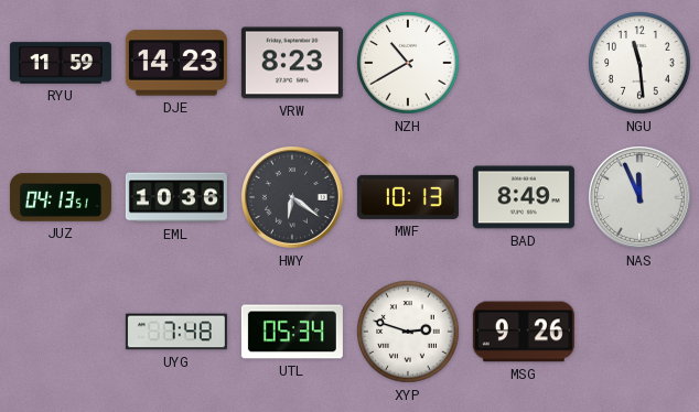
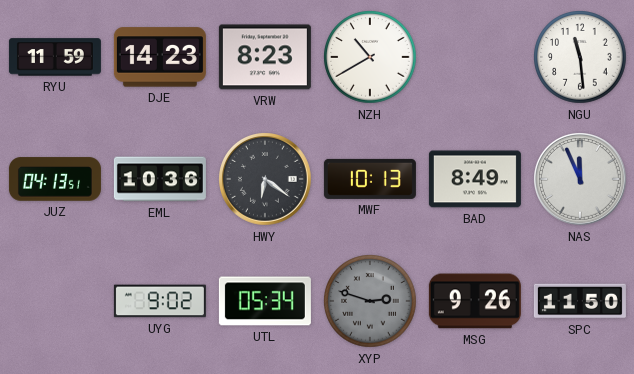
UYG: 7:48 -> 9:02
XYP dial: white -> grey
SPC: none -> 11:50
